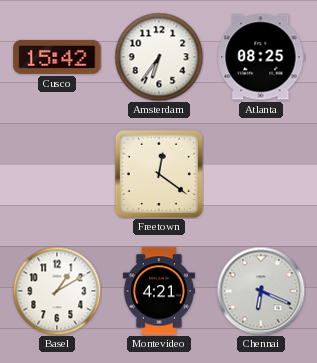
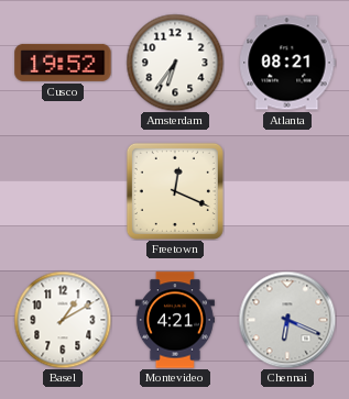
Cusco: 15:42 -> 19:52
Atlanta: 08:25 -> 08:21
Freetown: 12:21 -> 12:19
